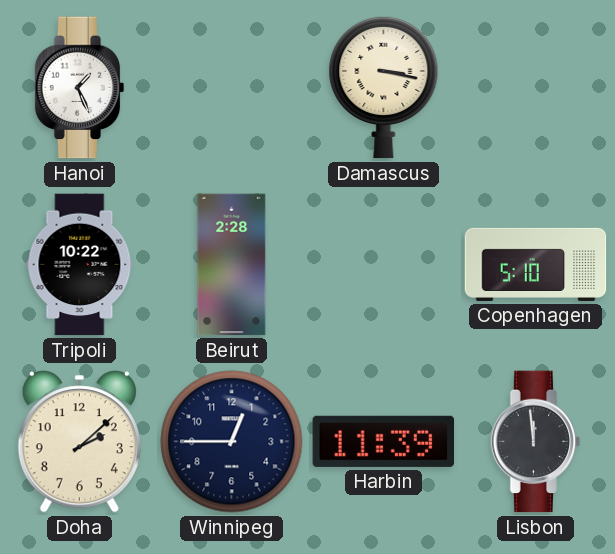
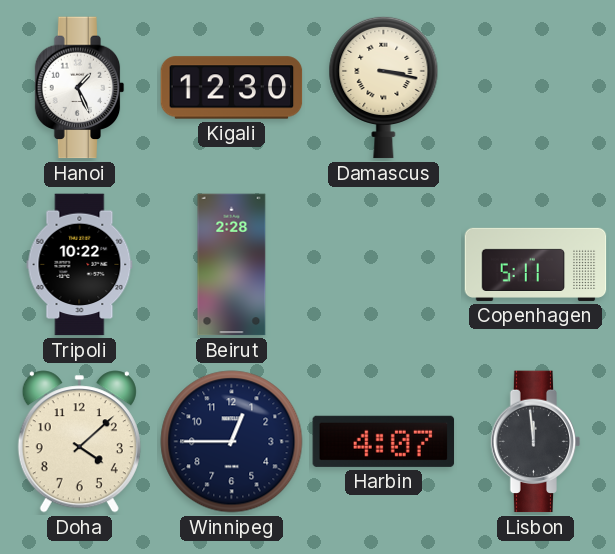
Kigali: none -> 12:30
Copenhagen: 5:10 -> 5:11
Doha: 2:08 -> 4:08
Harbin: 11:39 -> 4:07
